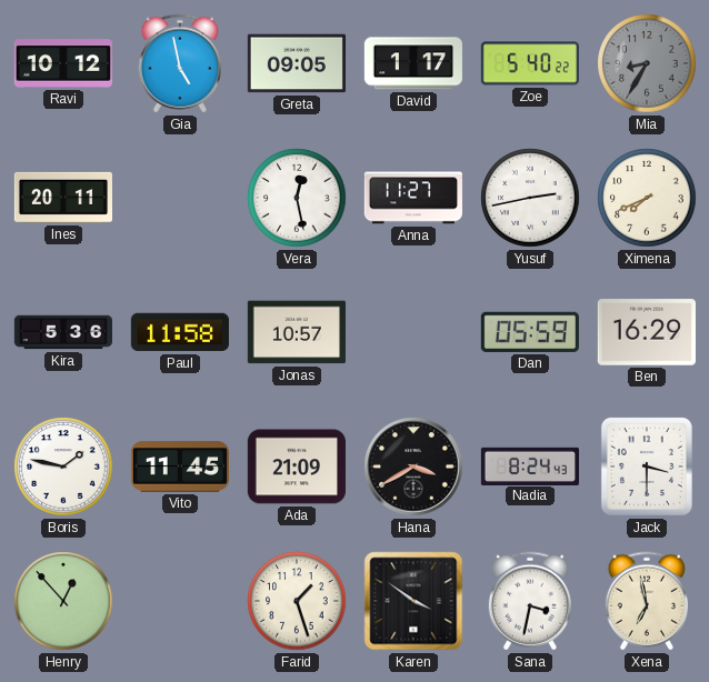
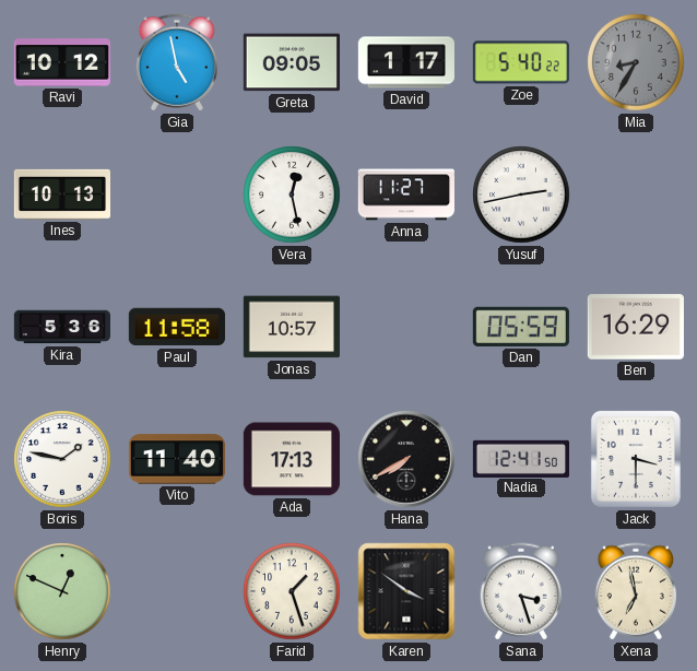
Ines: 20:11 -> 10:13
Ximena: 7:41 -> none
Vito: 11:45 -> 11:40
Ada: 21:09 -> 17:13
Hana: 3:40 -> 7:40
Nadia: 8:24 -> 12:41
Henry: 12:53 -> 12:49
Sana: 3:32 -> 3:27
